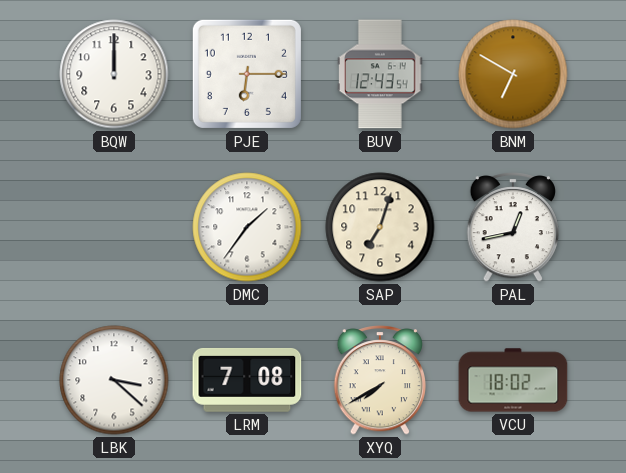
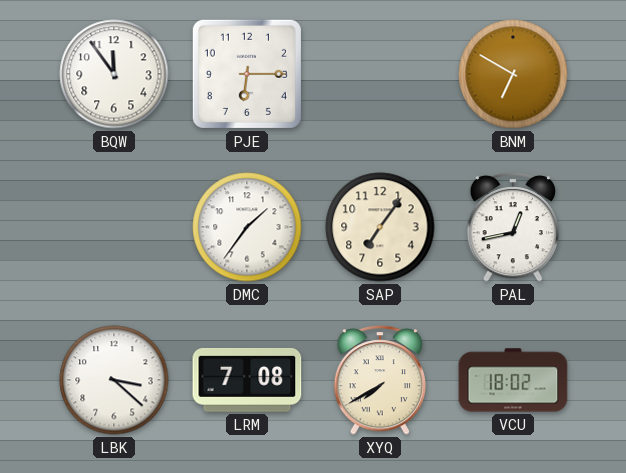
BQW: 12:00 -> 11:54
BUV: 12:43 -> none
SAP: 7:03 -> 7:06
